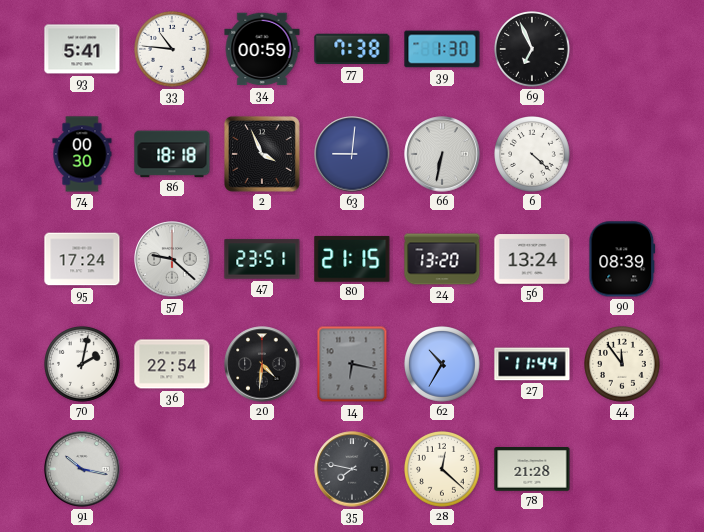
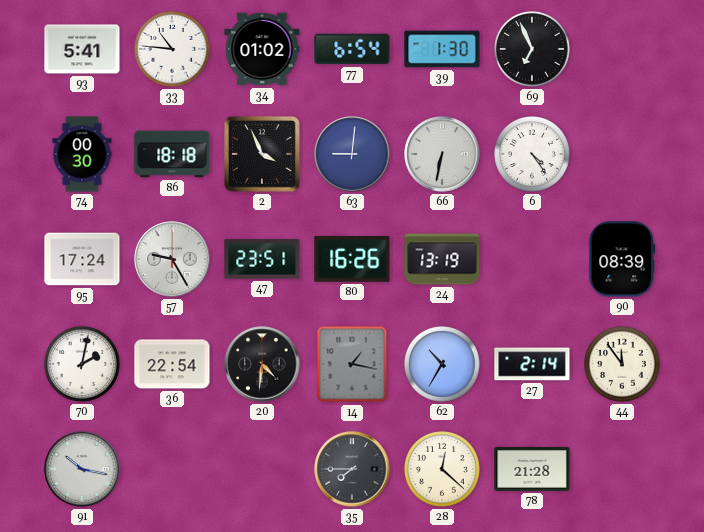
34: 00:59 -> 01:02
77: 7:38 -> 6:54
6: 4:22 -> 4:24
57: 9:22 -> 9:25
80: 21:15 -> 16:26
24: 13:20 -> 13:19
56: 13:24 -> none
14: 6:17 -> 1:17
27: 11:44 -> 2:14
35: 7:47 -> 7:45
